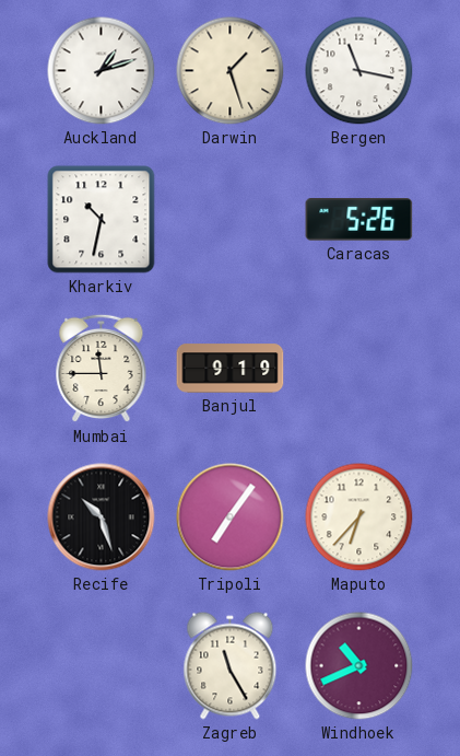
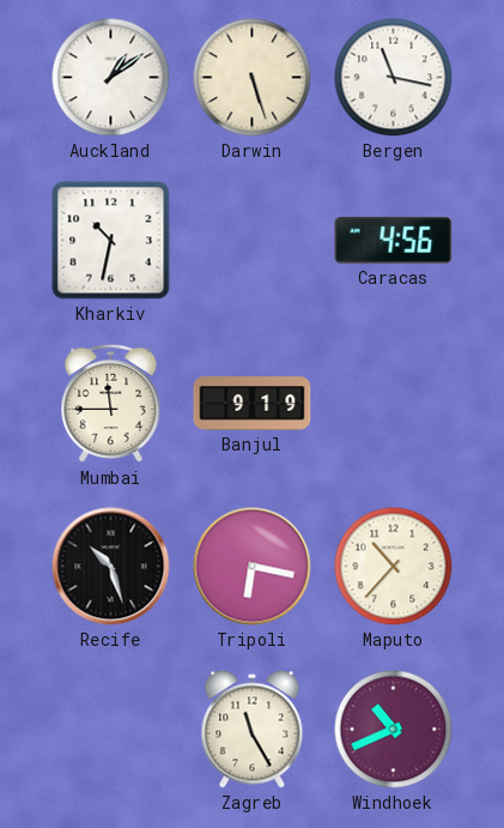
Auckland: 1:12 -> 1:09
Darwin: 1:27 -> 5:27
Caracas: 5:26 -> 4:56
Tripoli: 7:06 -> 6:17
Maputo: 6:37 -> 10:37
